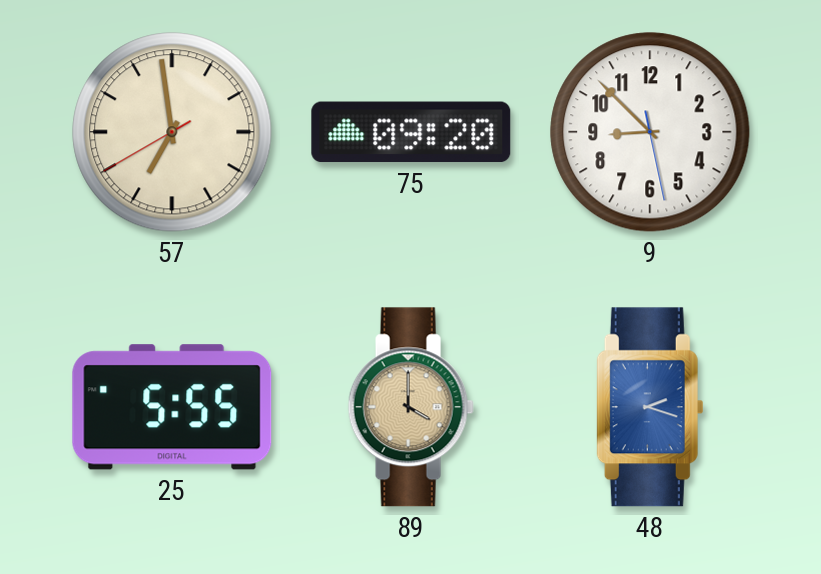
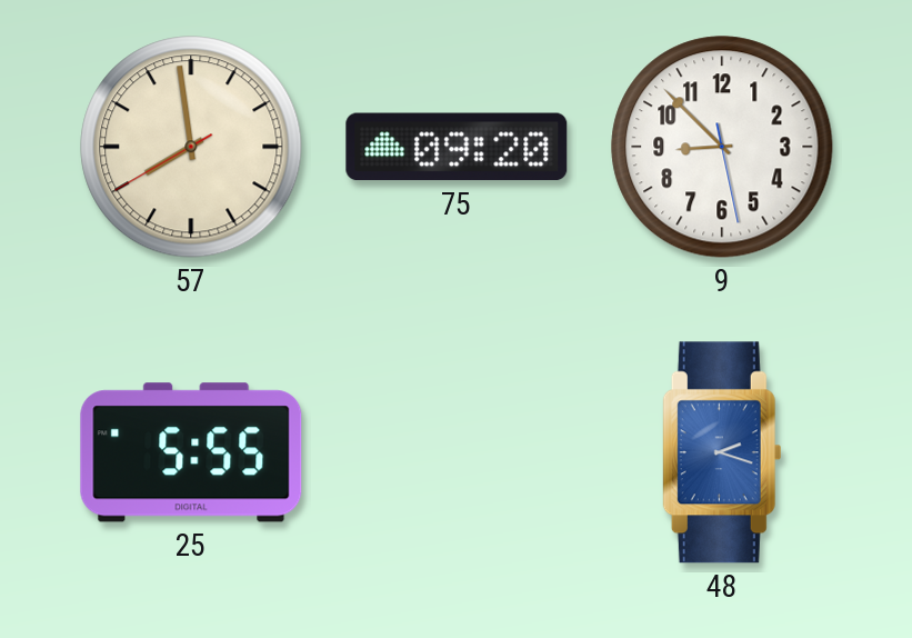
57: 6:58 -> 7:58
89: 4:00 -> none
